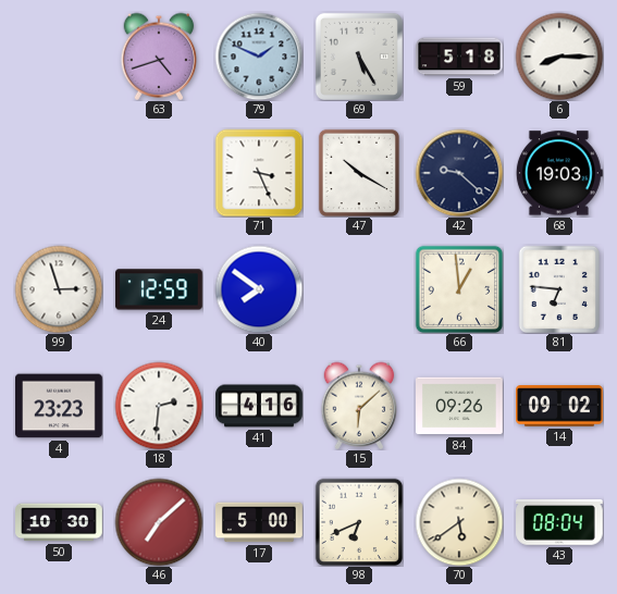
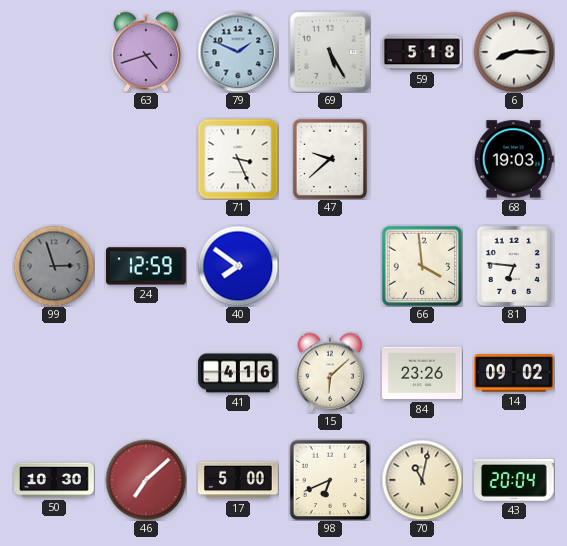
47: 10:20 -> 9:38
42: 9:22 -> none
99 dial: white -> grey
66: 12:59 -> 3:59
4: 23:23 -> none
18: 2:31 -> none
84: 09:26 -> 23:26
70: 5:39 -> 11:02
43: 08:04 -> 20:04
